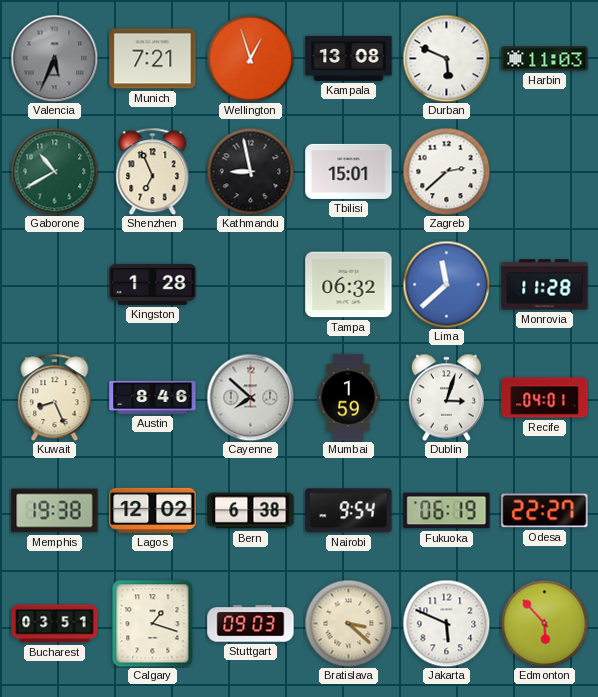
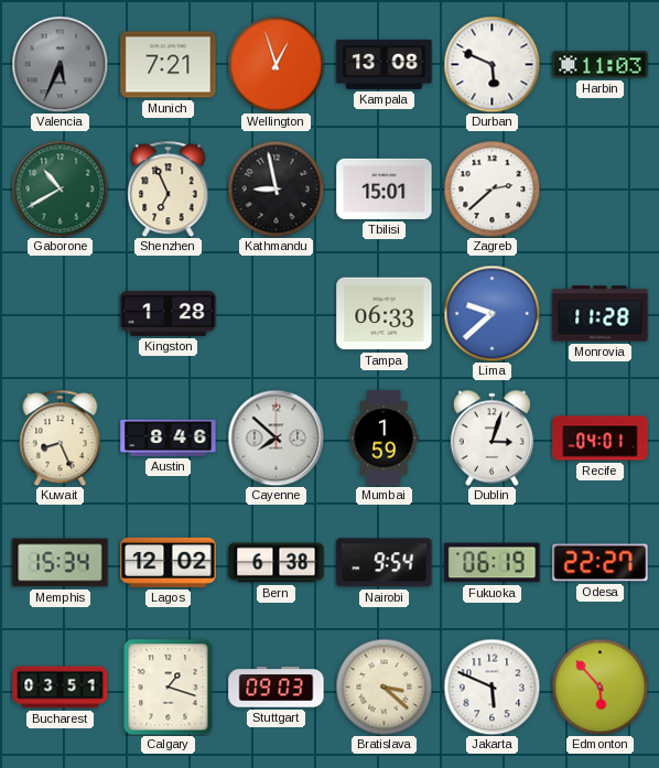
Tampa: 06:32 -> 06:33
Lima: 11:38 -> 9:38
Memphis: 19:38 -> 15:34
